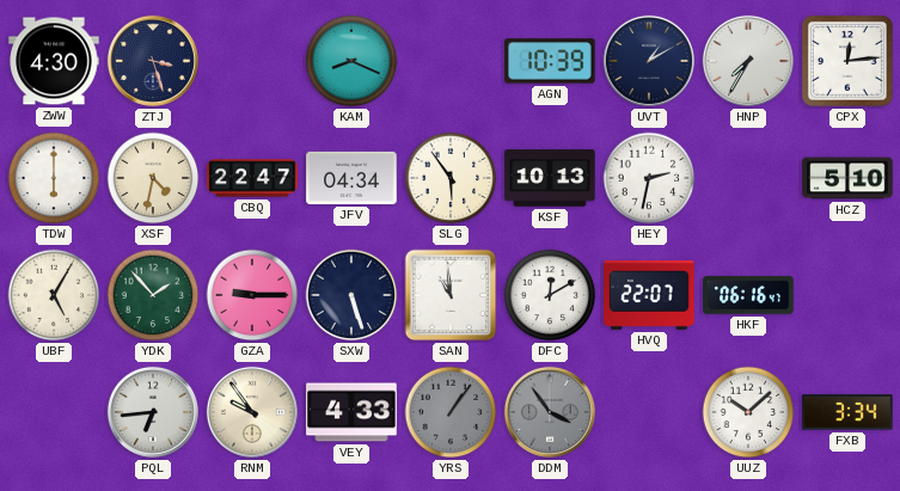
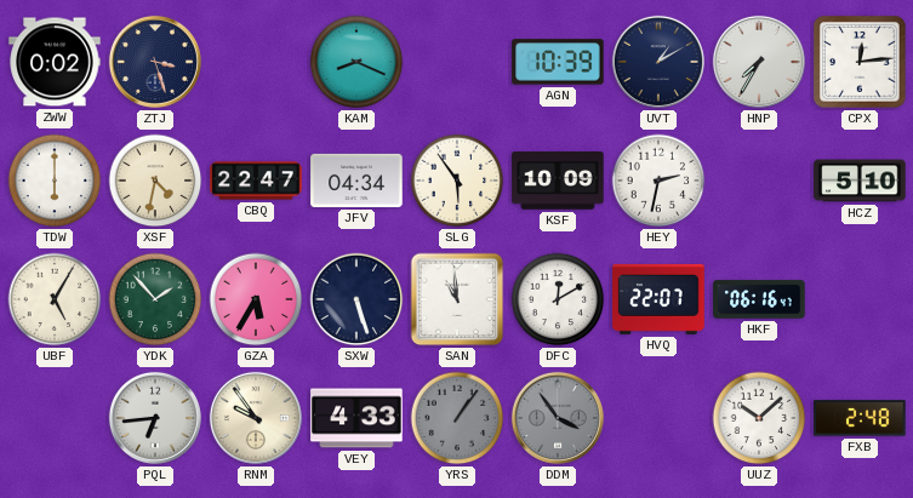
ZWW: 4:30 -> 0:02
KSF: 10:13 -> 10:09
GZA: 9:15 -> 5:35
FXB: 3:34 -> 2:48
